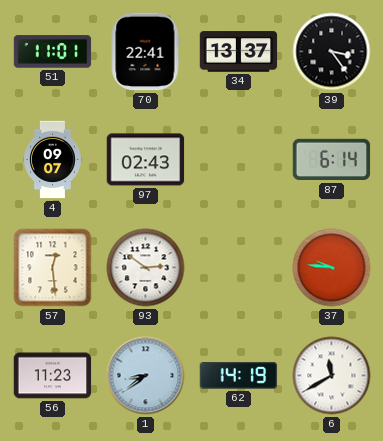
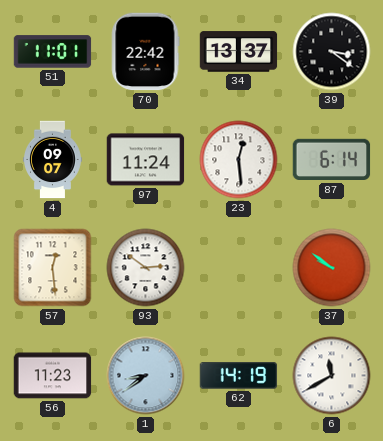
70: 22:41 -> 22:42
39: 3:24 -> 3:21
97: 02:43 -> 11:24
23: none -> 12:29
37: 9:46 -> 9:51
